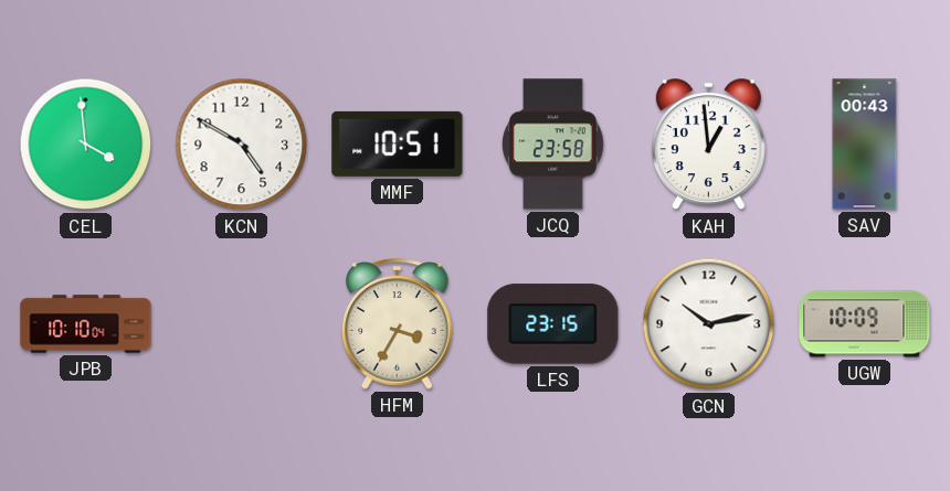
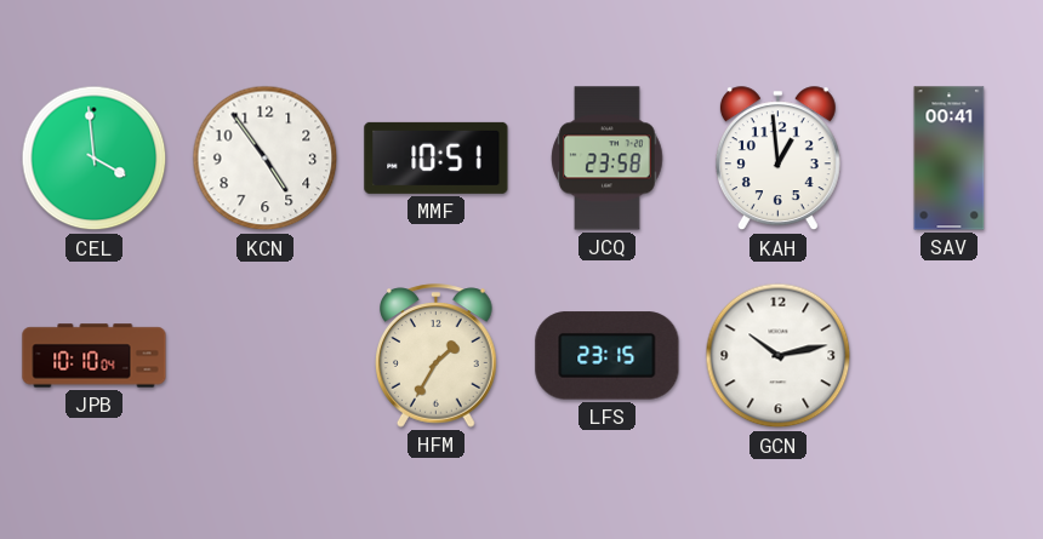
KCN: 4:50 -> 4:54
SAV: 00:43 -> 00:41
HFM: 3:35 -> 1:35
UGW: 10:09 -> none
